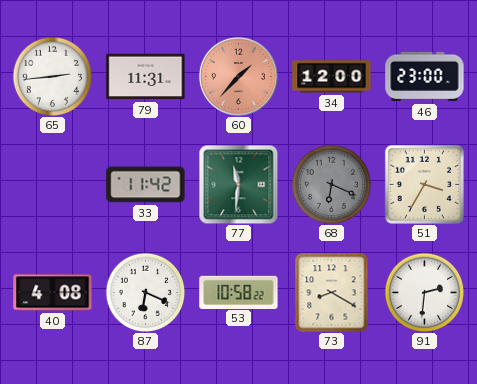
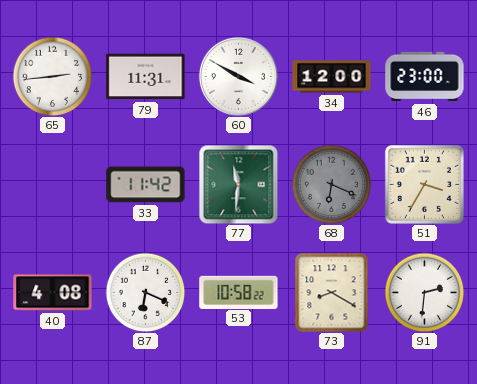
60: 1:37 -> 3:50
60 dial: salmon -> white
